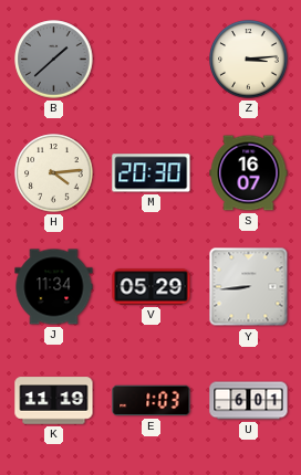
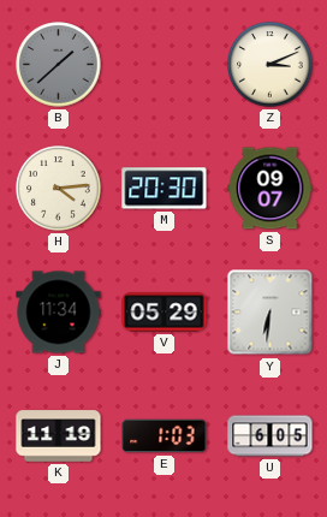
Z: 3:14 -> 3:11
S: 16:07 -> 09:07
Y: 8:44 -> 6:31
U: 6:01 -> 6:05
